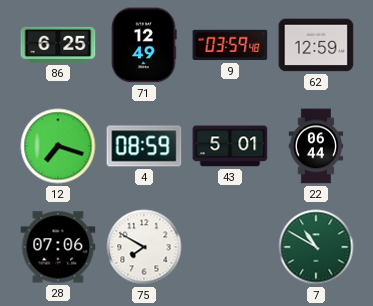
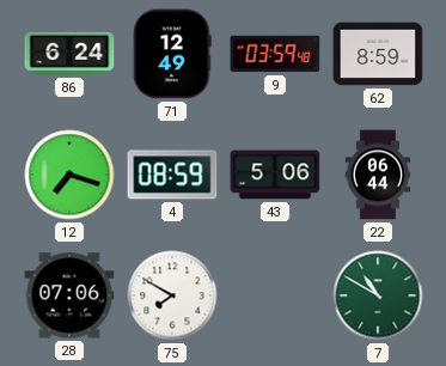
86: 6:25 -> 6:24
62: 12:59 -> 8:59
43: 5:01 -> 5:06
